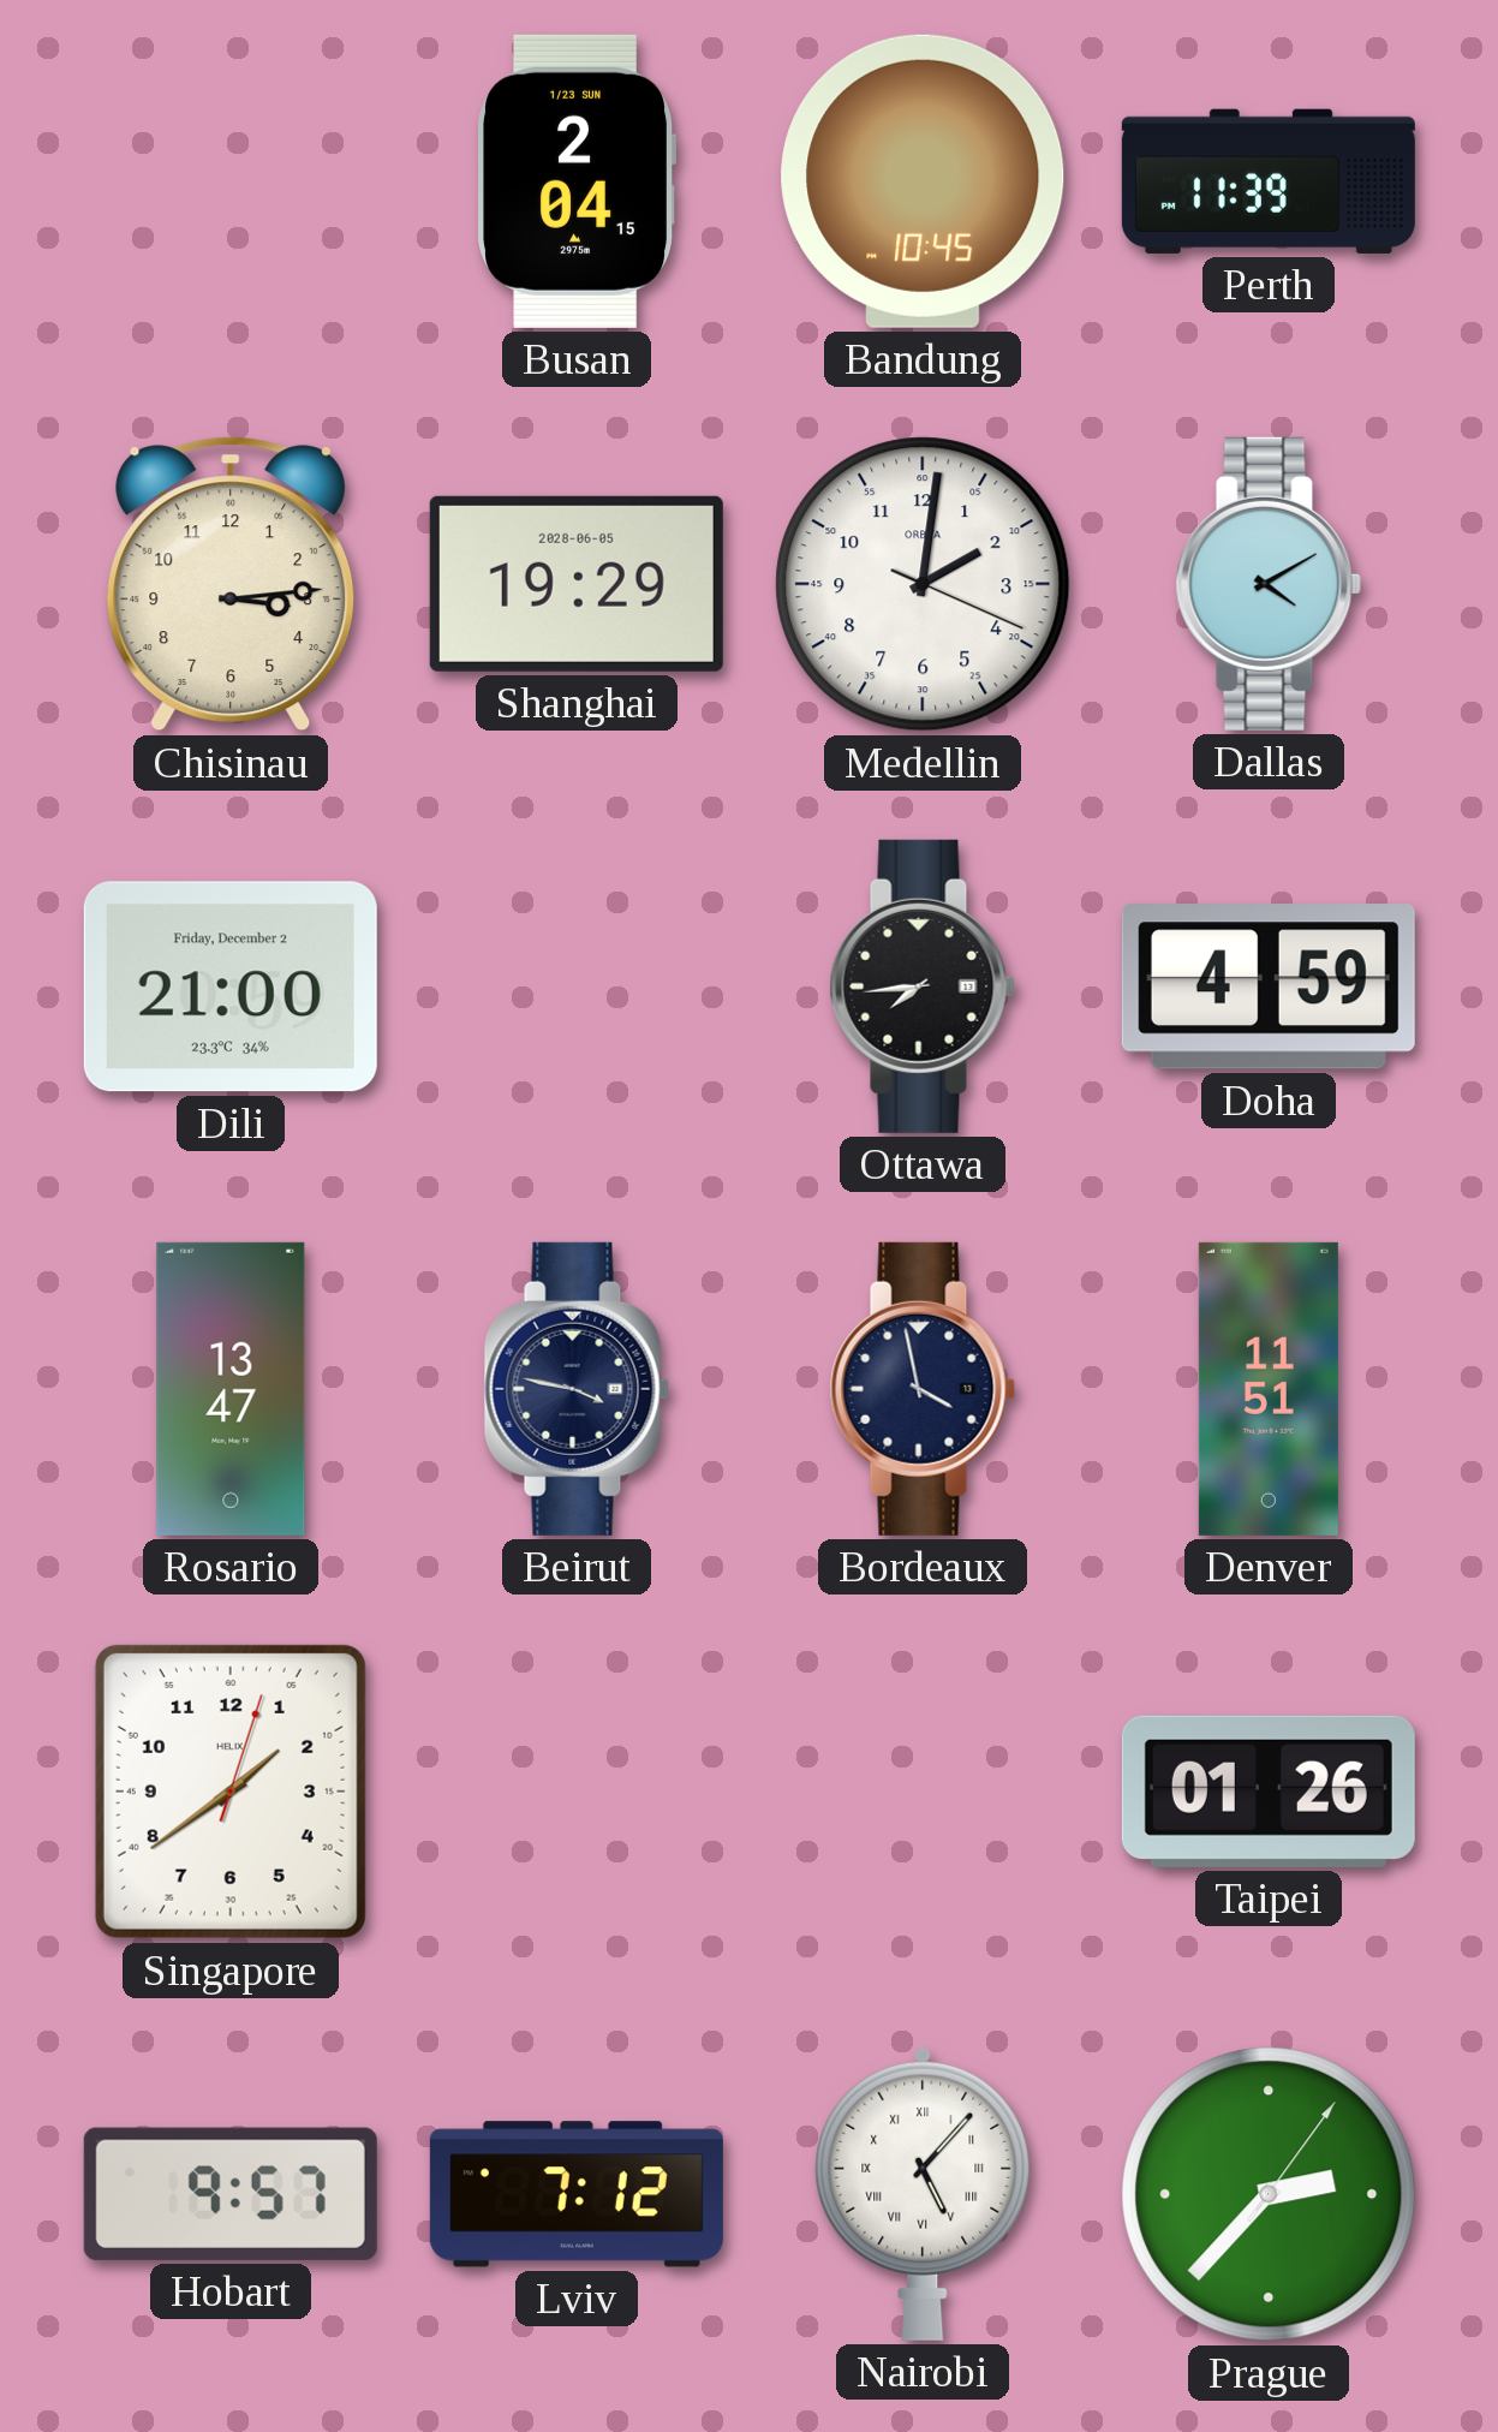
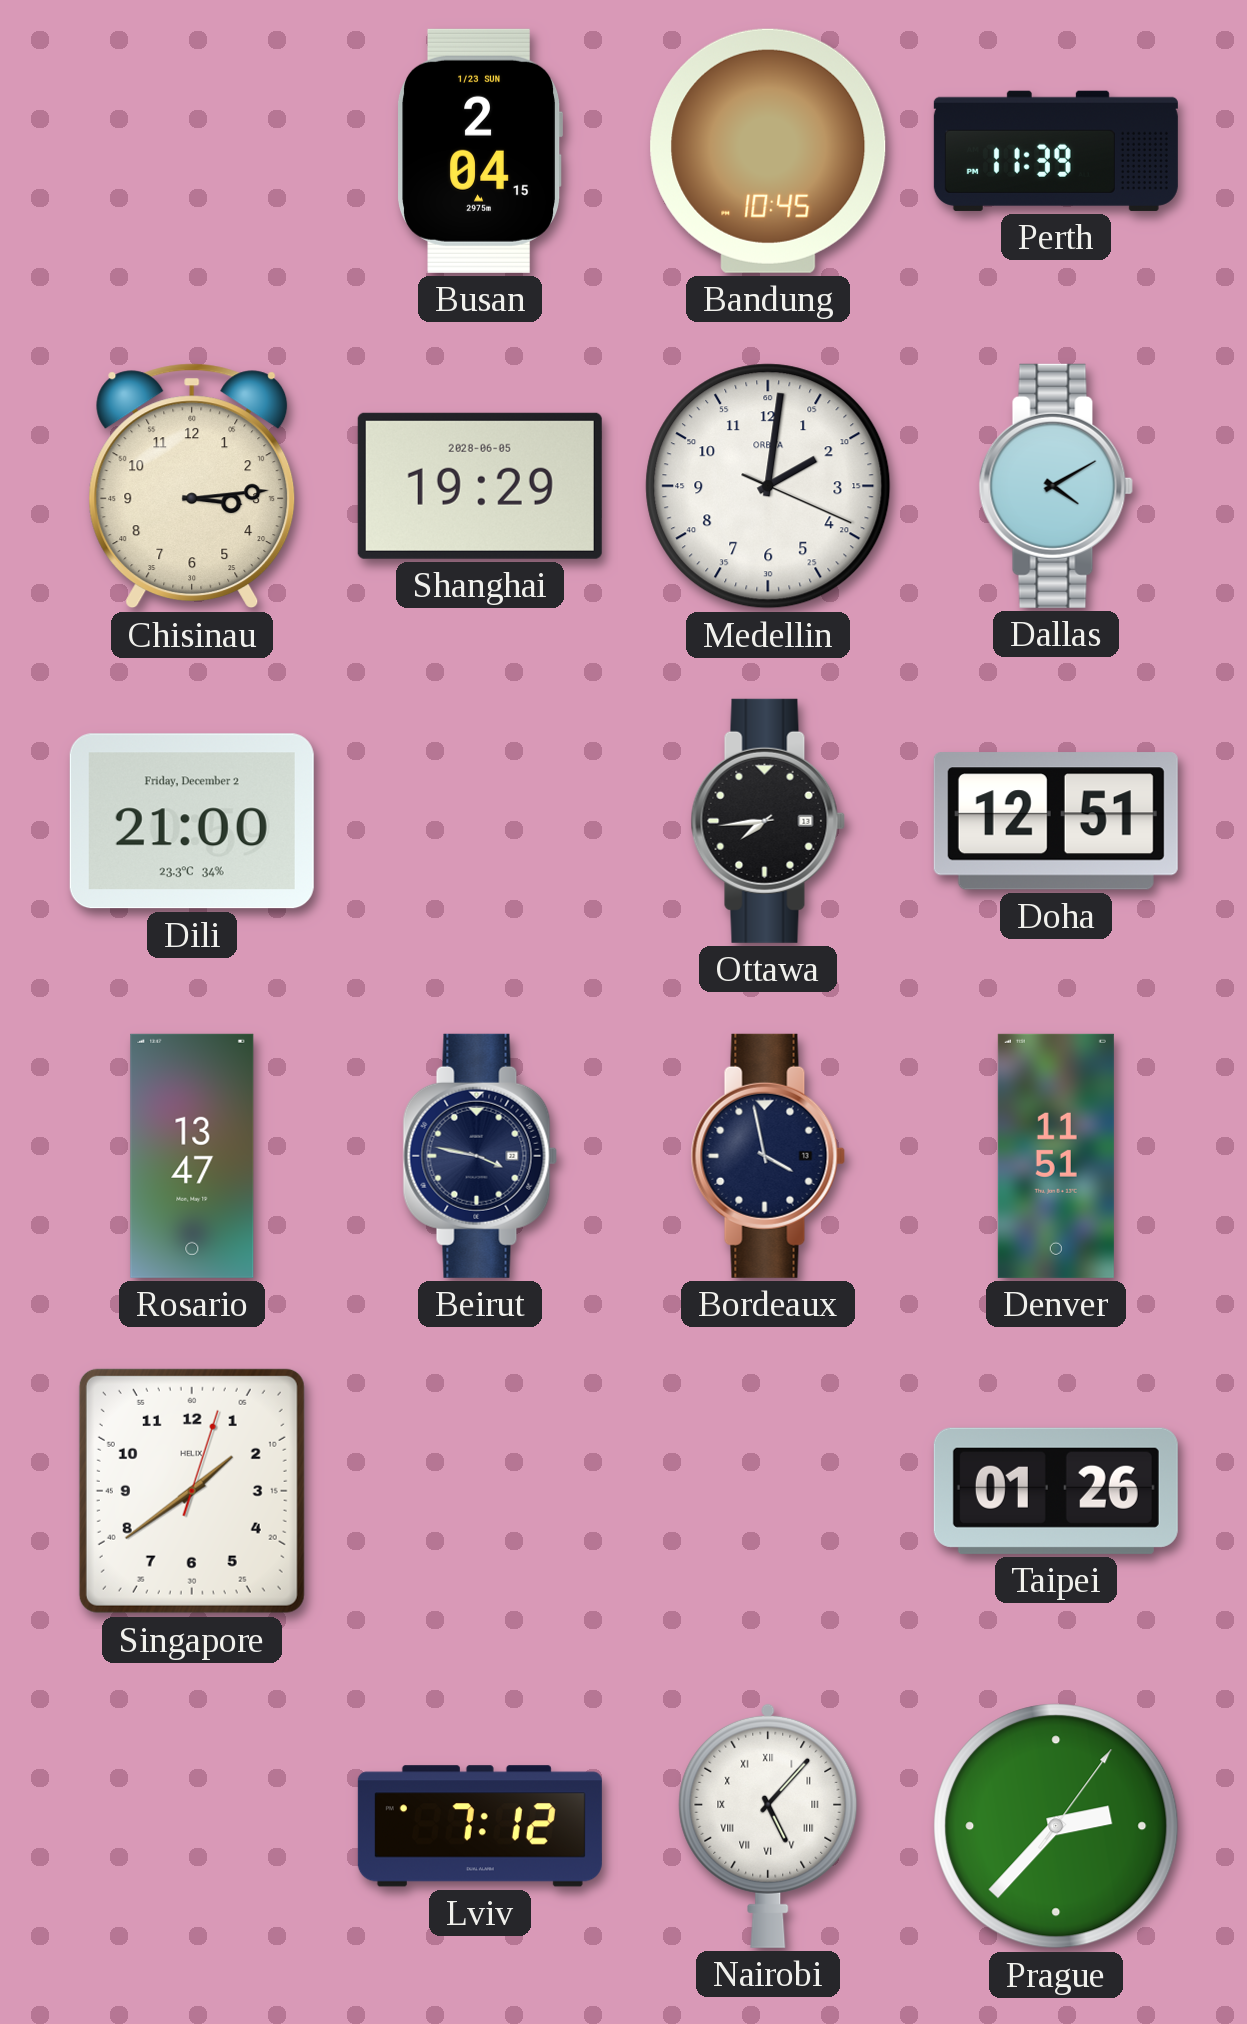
Doha: 4:59 -> 12:51
Hobart: 9:57 -> none
